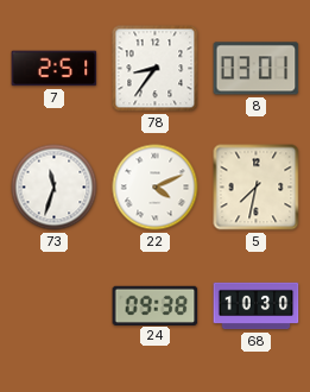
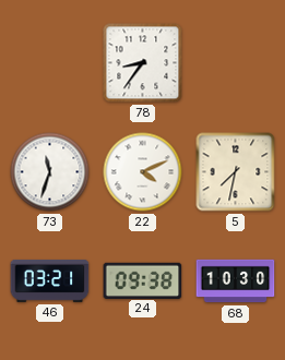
7: 2:51 -> none
8: 03:01 -> none
46: none -> 03:21
